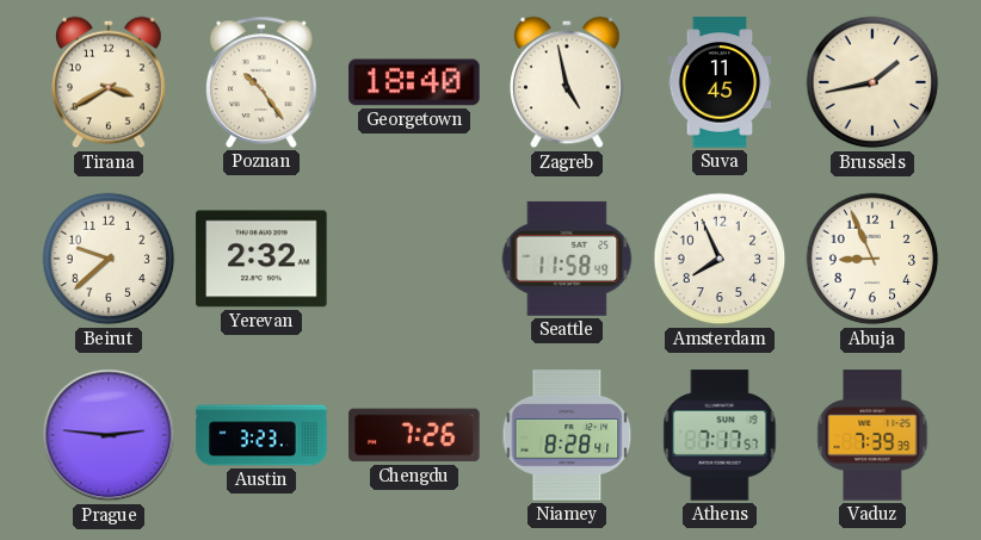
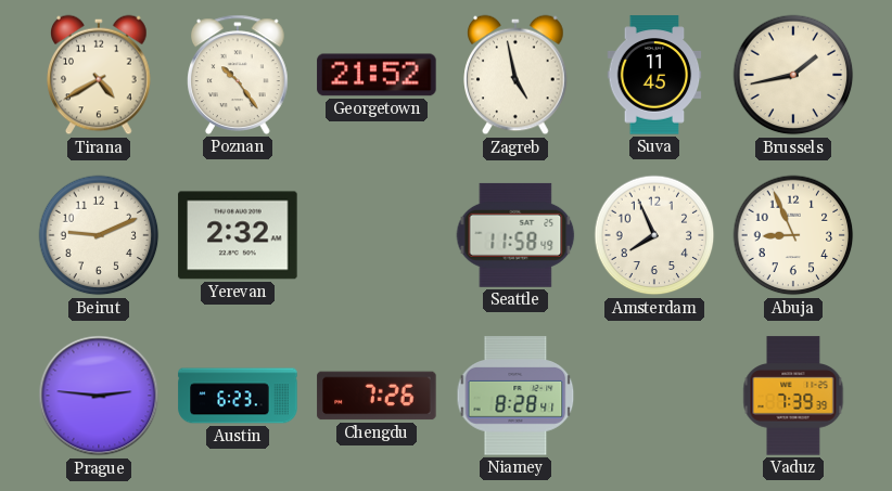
Tirana: 3:40 -> 4:40
Georgetown: 18:40 -> 21:52
Beirut: 9:38 -> 9:11
Austin: 3:23 -> 6:23
Athens: 7:17 -> none
